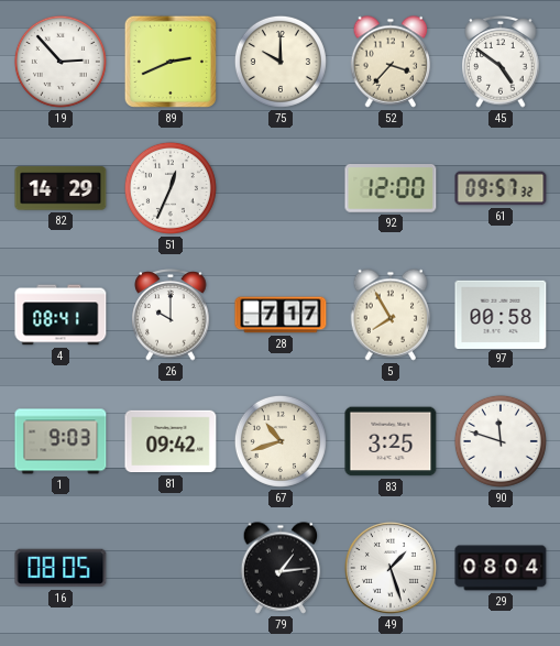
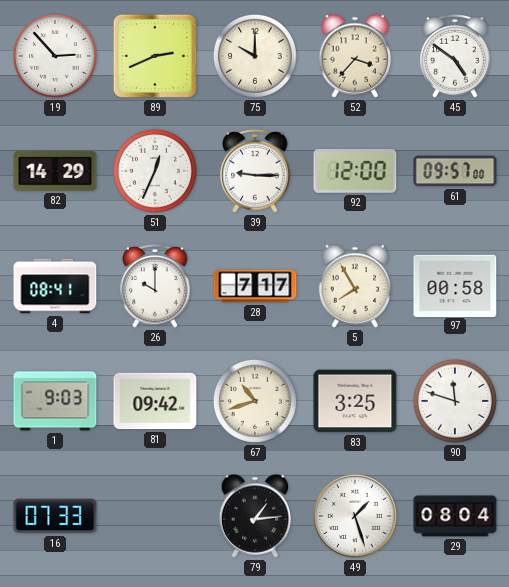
39: none -> 9:15
61: 09:57:32 -> 09:57:00
16: 08:05 -> 07:33
